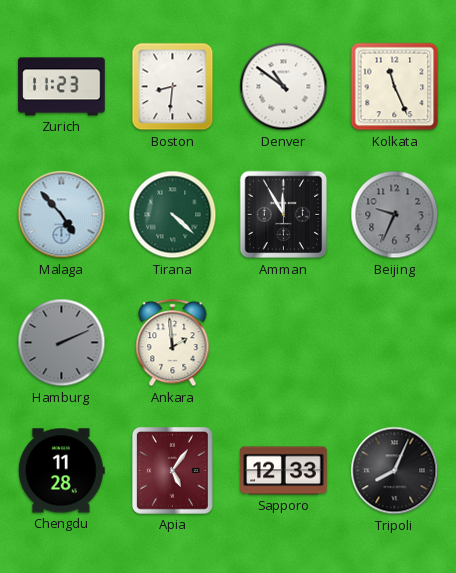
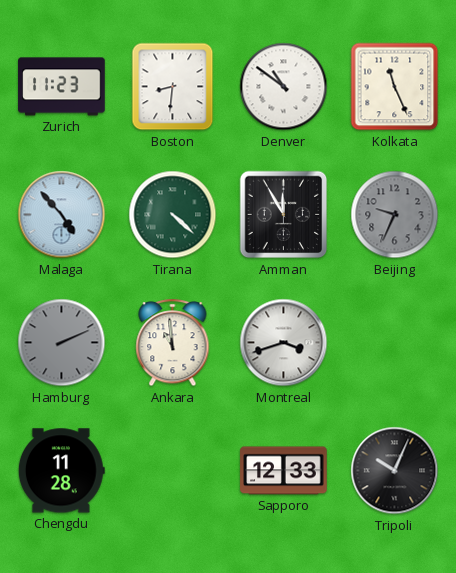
Ankara: 1:59 -> 10:59
Montreal: none -> 3:42
Apia: 5:06 -> none
Tripoli: 8:04 -> 10:04
